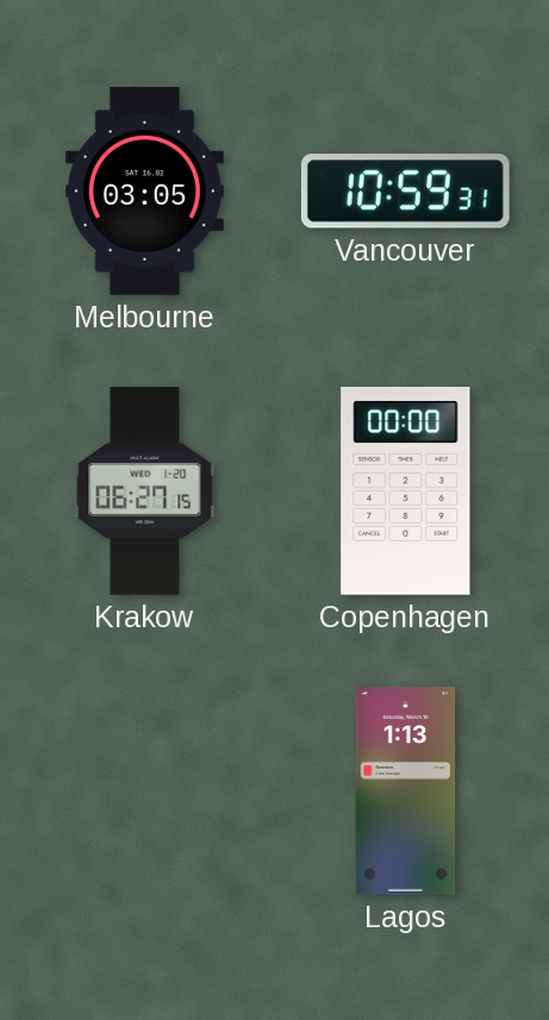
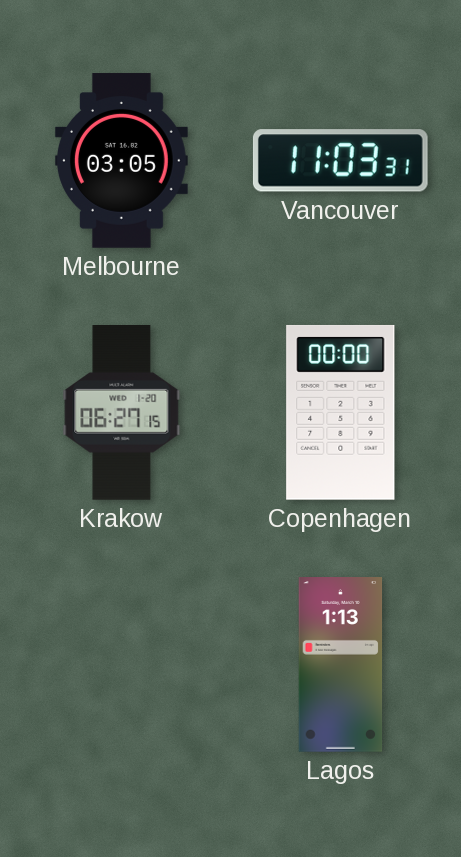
Vancouver: 10:59 -> 11:03
